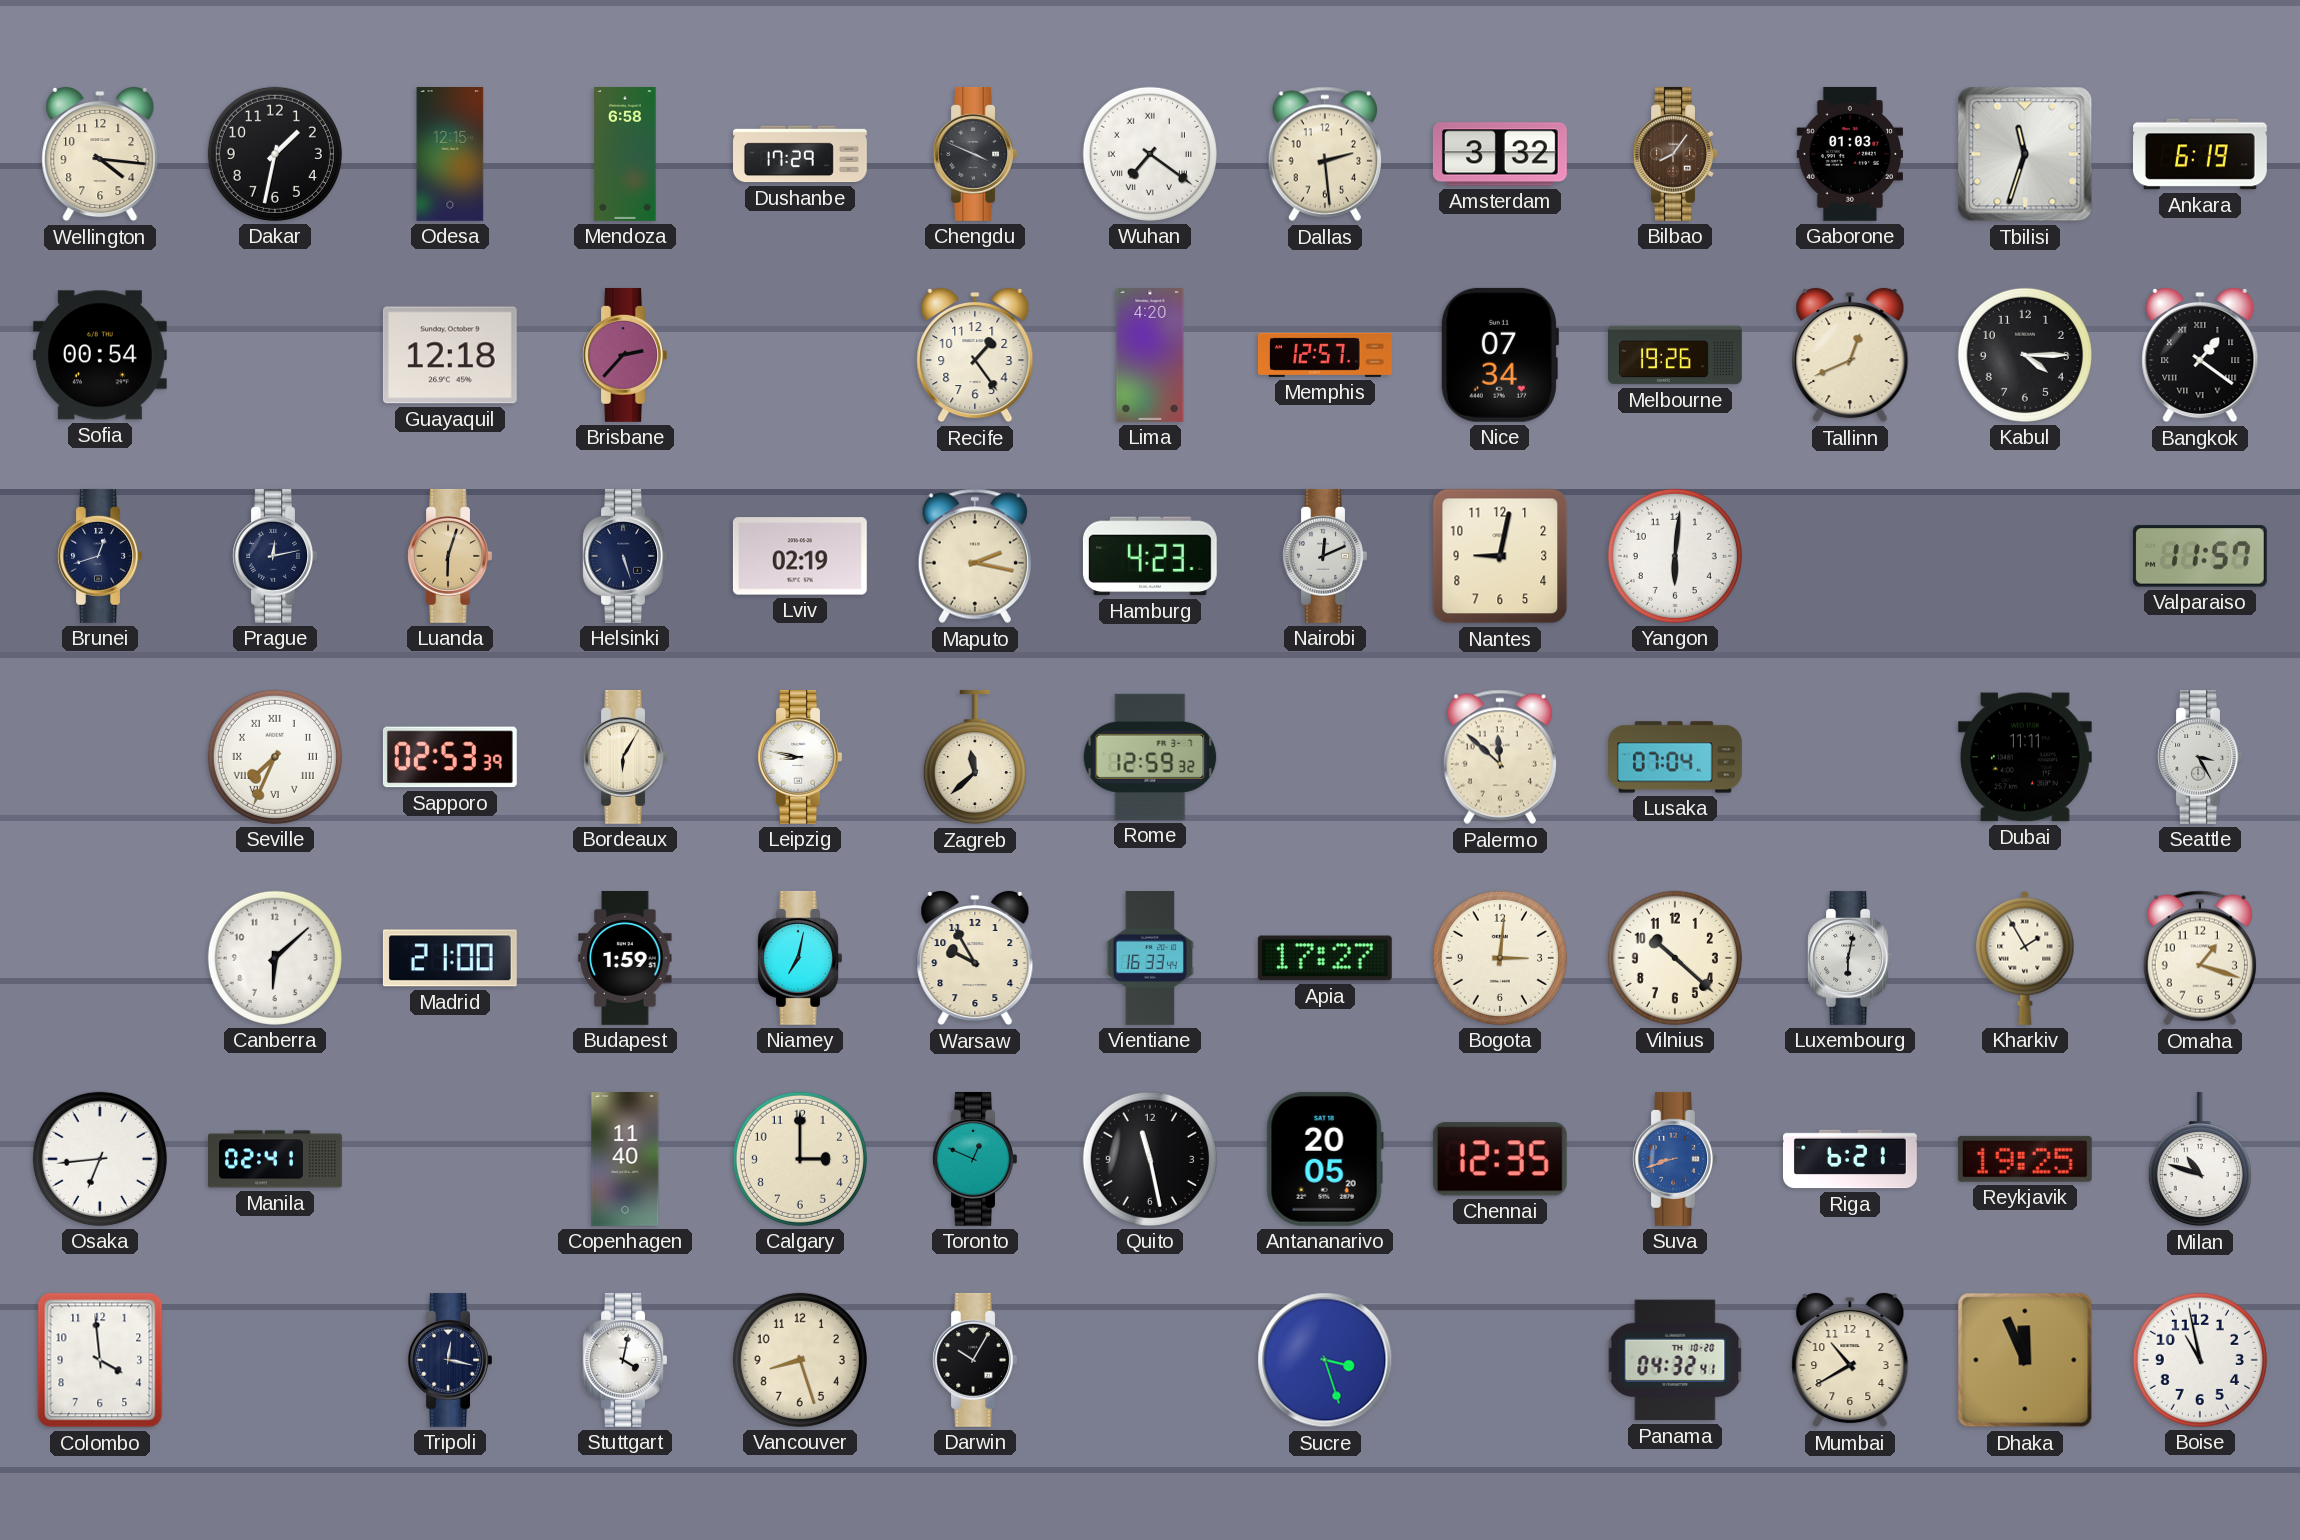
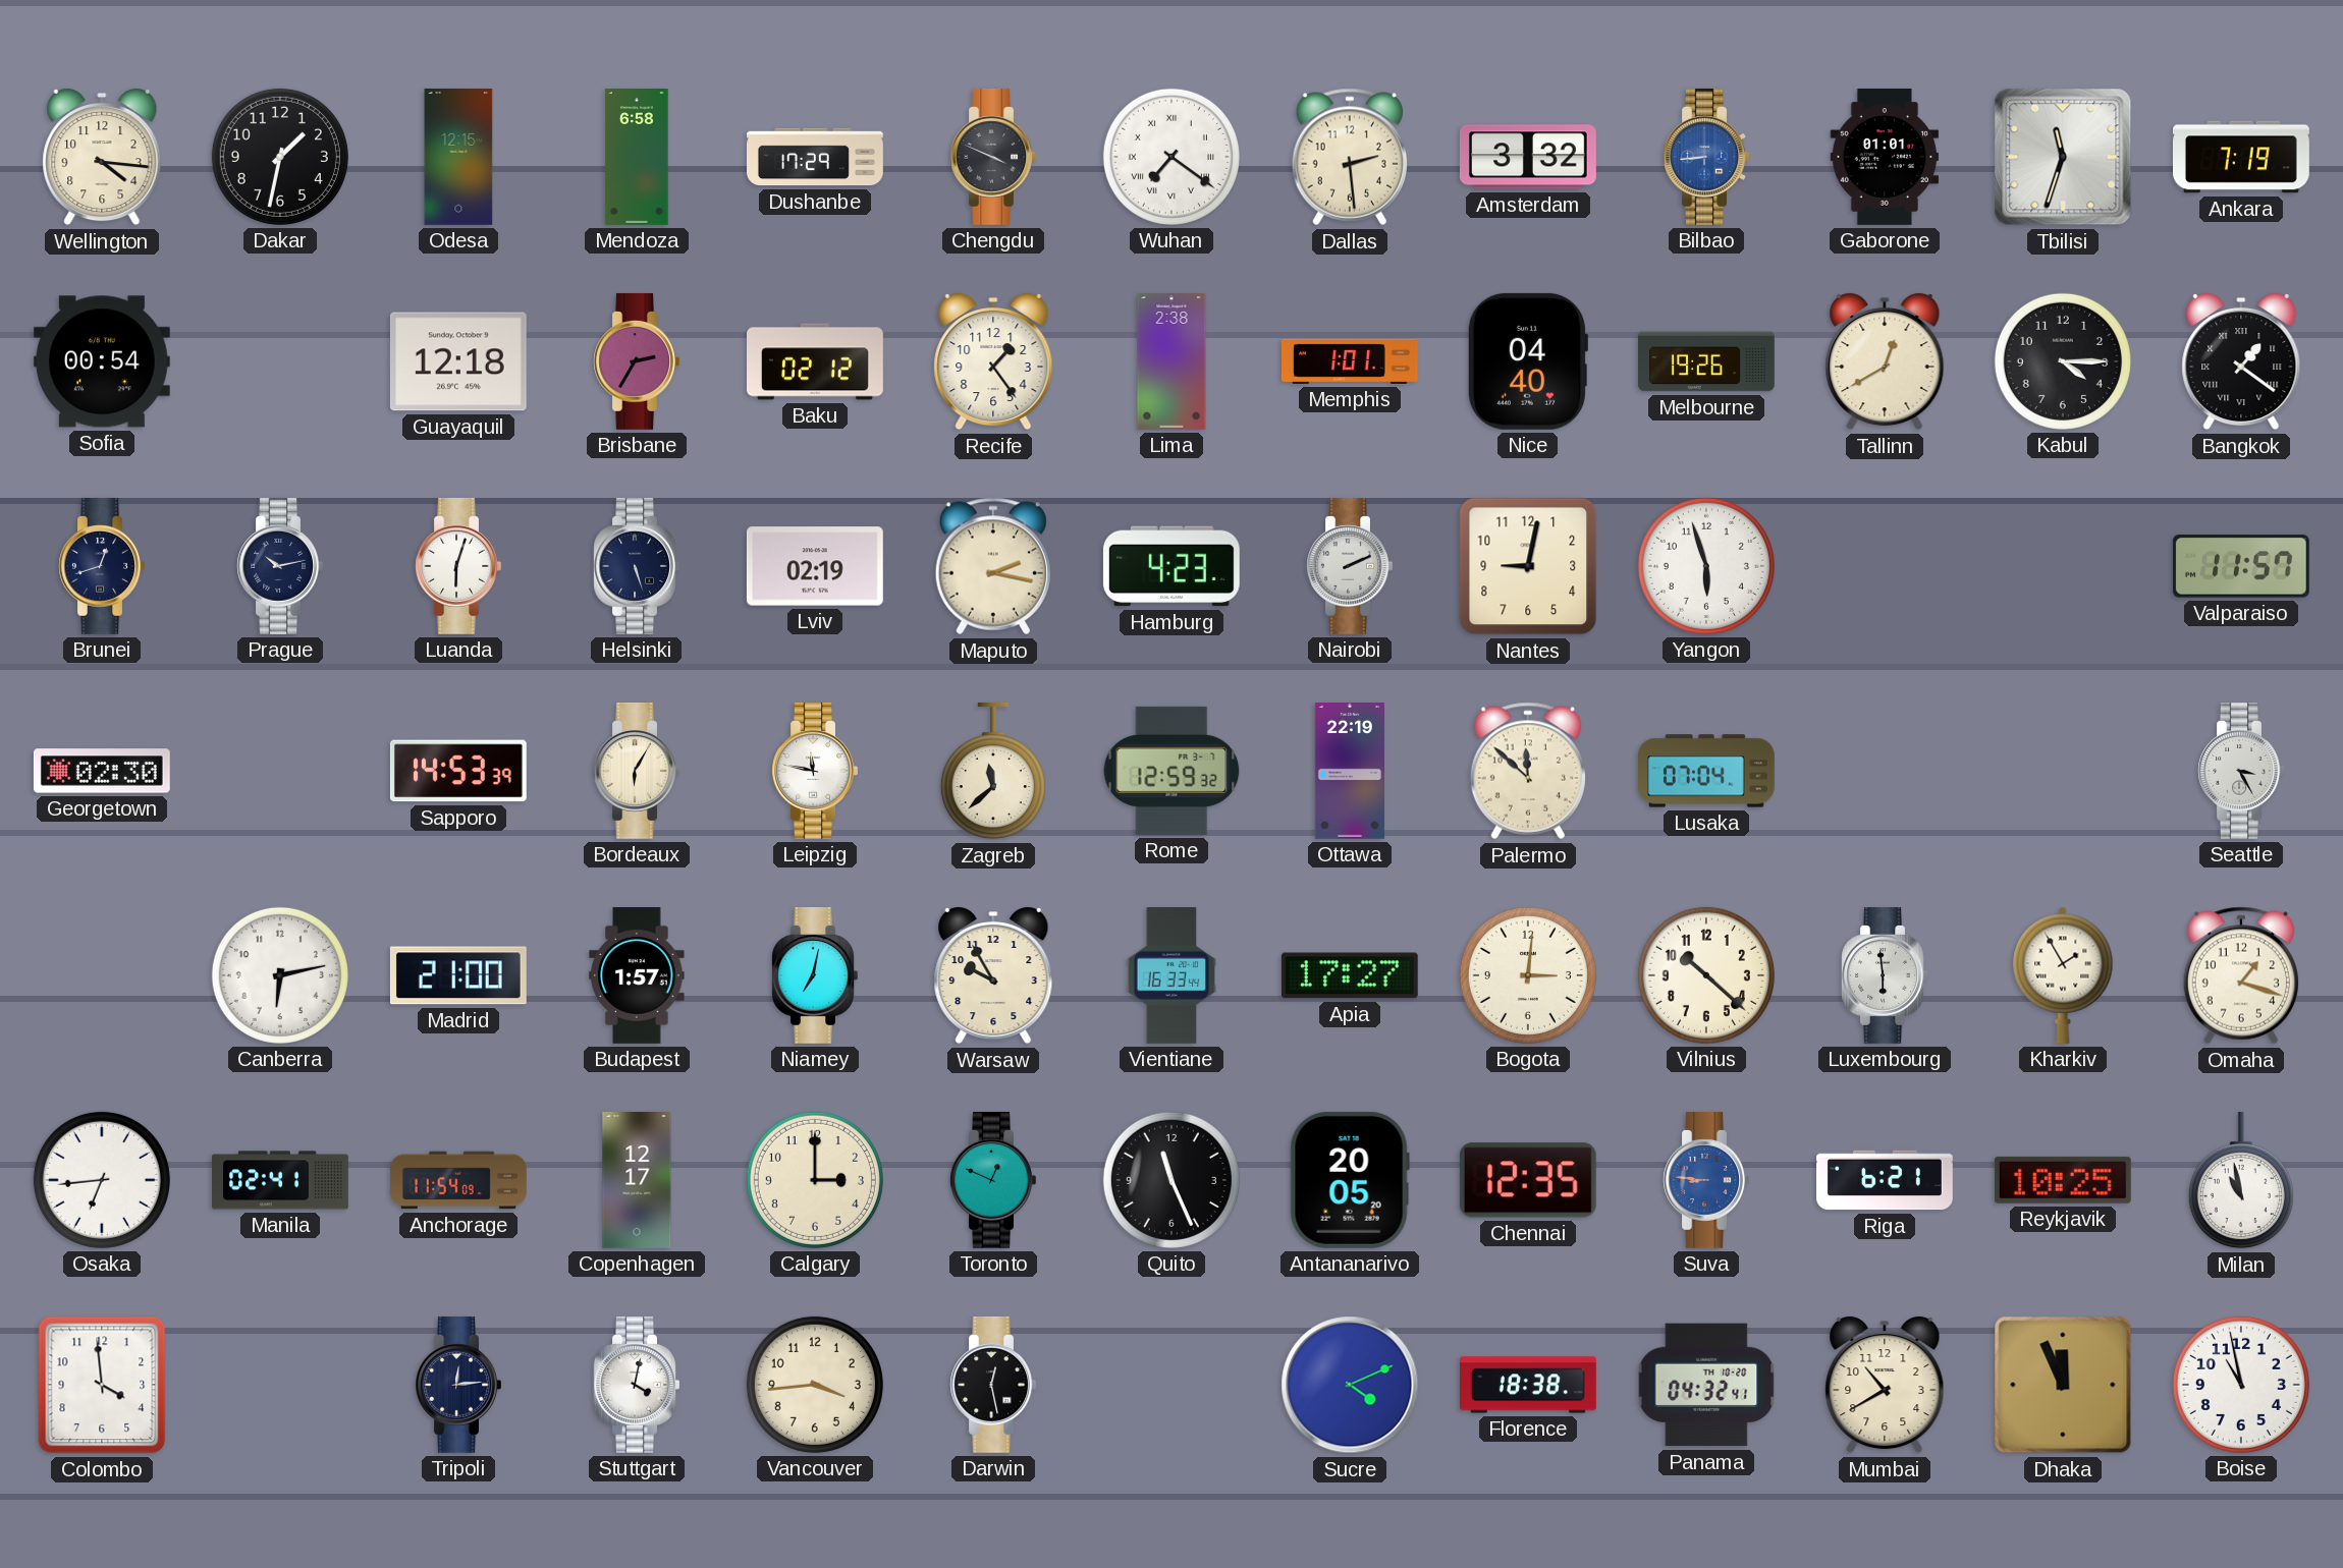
Bilbao: 8:06 -> 8:44
Bilbao dial: brown -> blue
Gaborone: 01:03 -> 01:01
Ankara: 6:19 -> 7:19
Brisbane: 2:37 -> 2:35
Baku: none -> 02:12
Lima: 4:20 -> 2:38
Memphis: 12:57 -> 1:01
Nice: 07:34 -> 04:40
Tallinn: 12:41 -> 12:40
Prague: 12:13 -> 10:13
Luanda dial: champagne -> white
Nairobi: 12:11 -> 2:11
Yangon: 6:01 -> 5:57
Georgetown: none -> 02:30
Seville: 7:34 -> none
Sapporo: 02:53 -> 14:53
Leipzig: 8:47 -> 11:47
Ottawa: none -> 22:19
Dubai: 11:11 -> none
Canberra: 6:08 -> 6:13
Budapest: 1:59 -> 1:57
Luxembourg: 6:02 -> 5:59
Anchorage: none -> 11:54
Copenhagen: 11:40 -> 12:17
Quito: 11:28 -> 11:26
Suva: 8:42 -> 8:46
Reykjavik: 19:25 -> 10:25
Milan: 10:48 -> 10:58
Tripoli: 12:17 -> 12:14
Vancouver: 8:27 -> 3:44
Darwin: 10:05 -> 12:28
Sucre: 3:27 -> 4:11
Florence: none -> 18:38
